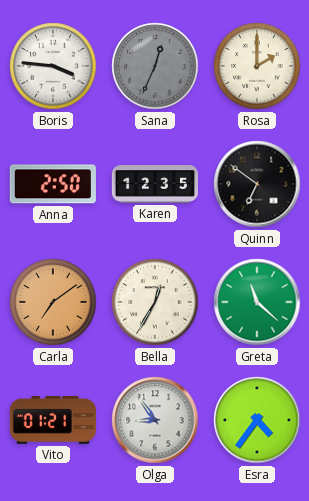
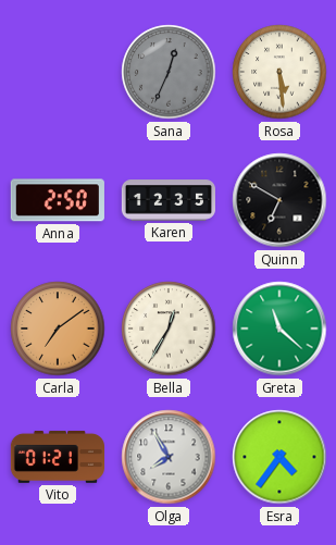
Boris: 3:46 -> none
Rosa: 2:00 -> 5:29
Quinn: 6:51 -> 6:50
Olga: 8:54 -> 7:55
